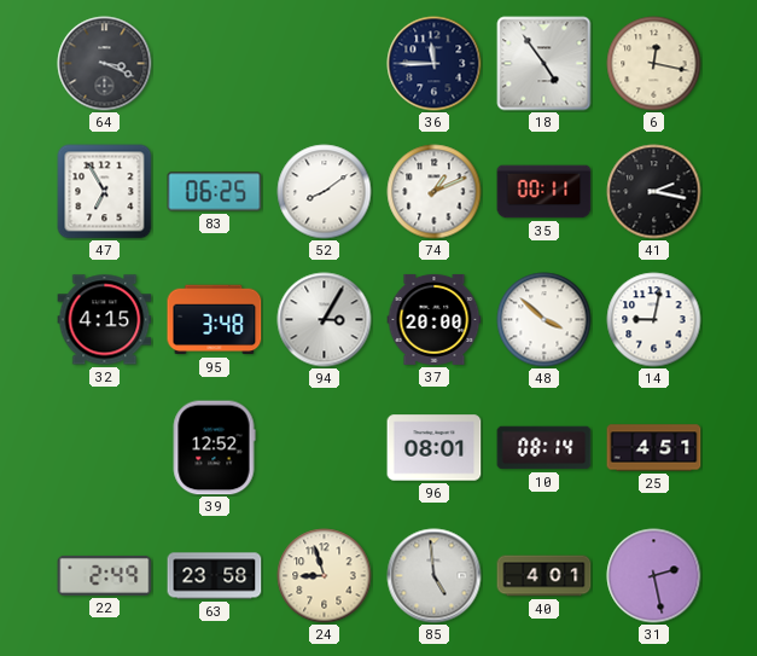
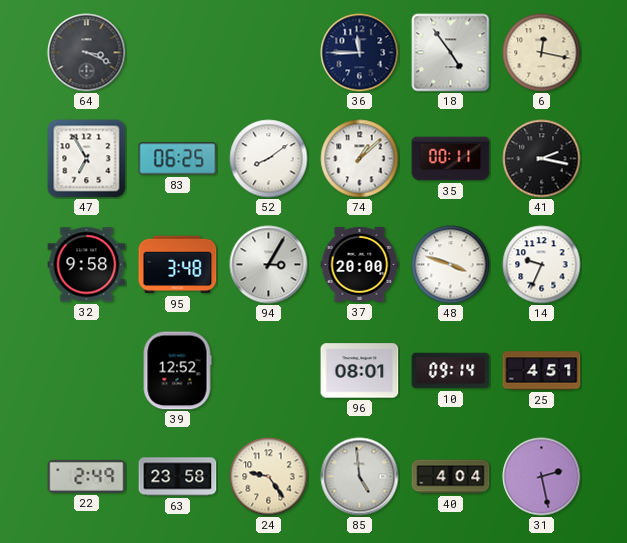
74: 1:11 -> 1:08
32: 4:15 -> 9:58
48: 3:52 -> 3:48
14: 9:02 -> 9:34
10: 08:14 -> 09:14
24: 8:57 -> 9:24
40: 4:01 -> 4:04
